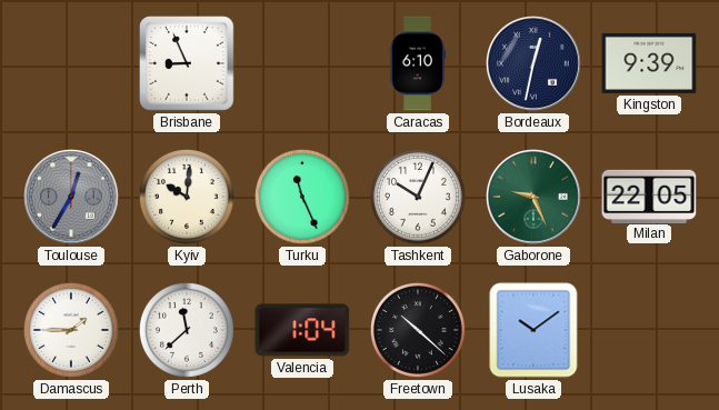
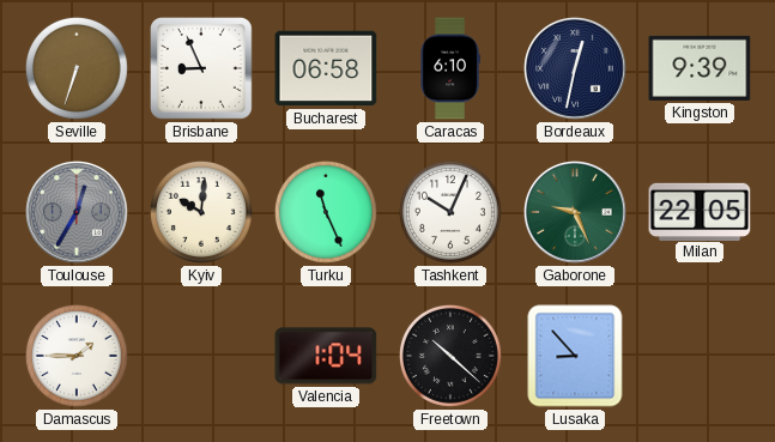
Seville: none -> 6:33
Bucharest: none -> 06:58
Perth: 11:38 -> none
Lusaka: 10:09 -> 8:53
